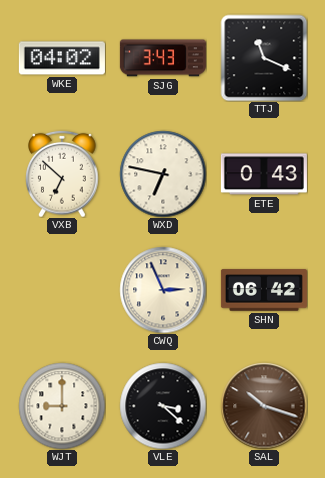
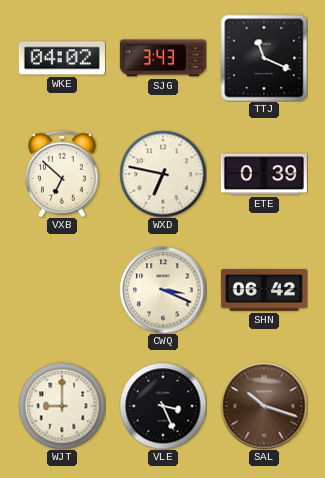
ETE: 0:43 -> 0:39
CWQ: 2:56 -> 3:19
VLE: 3:22 -> 3:26
